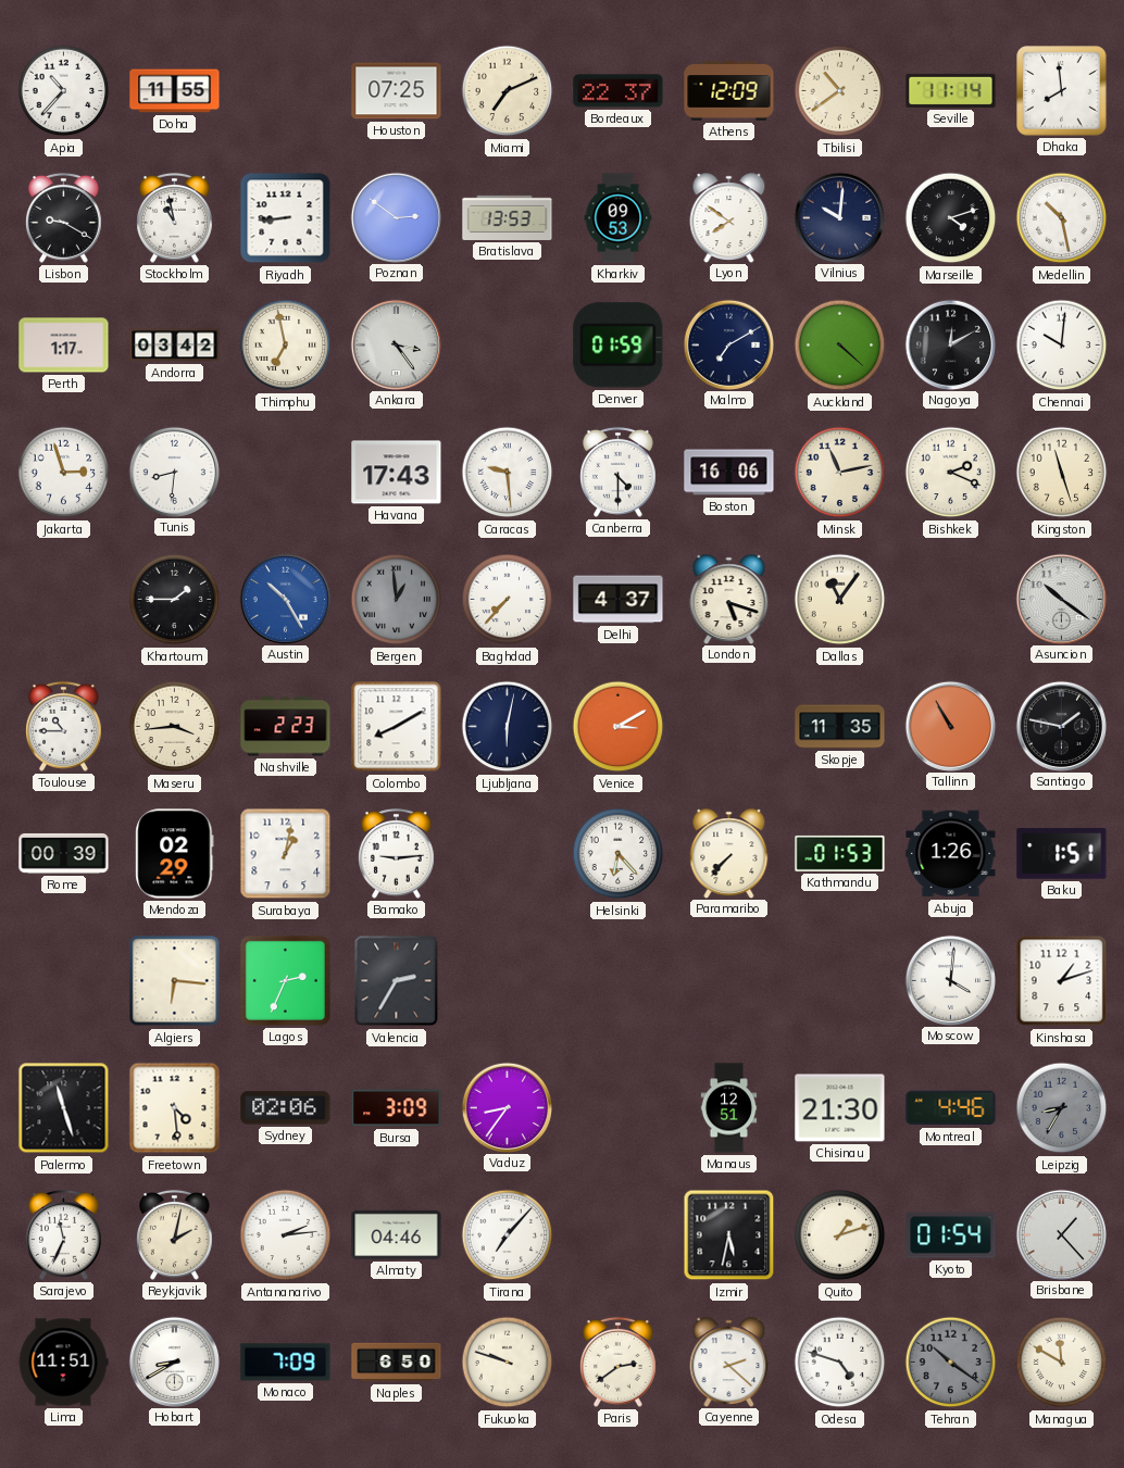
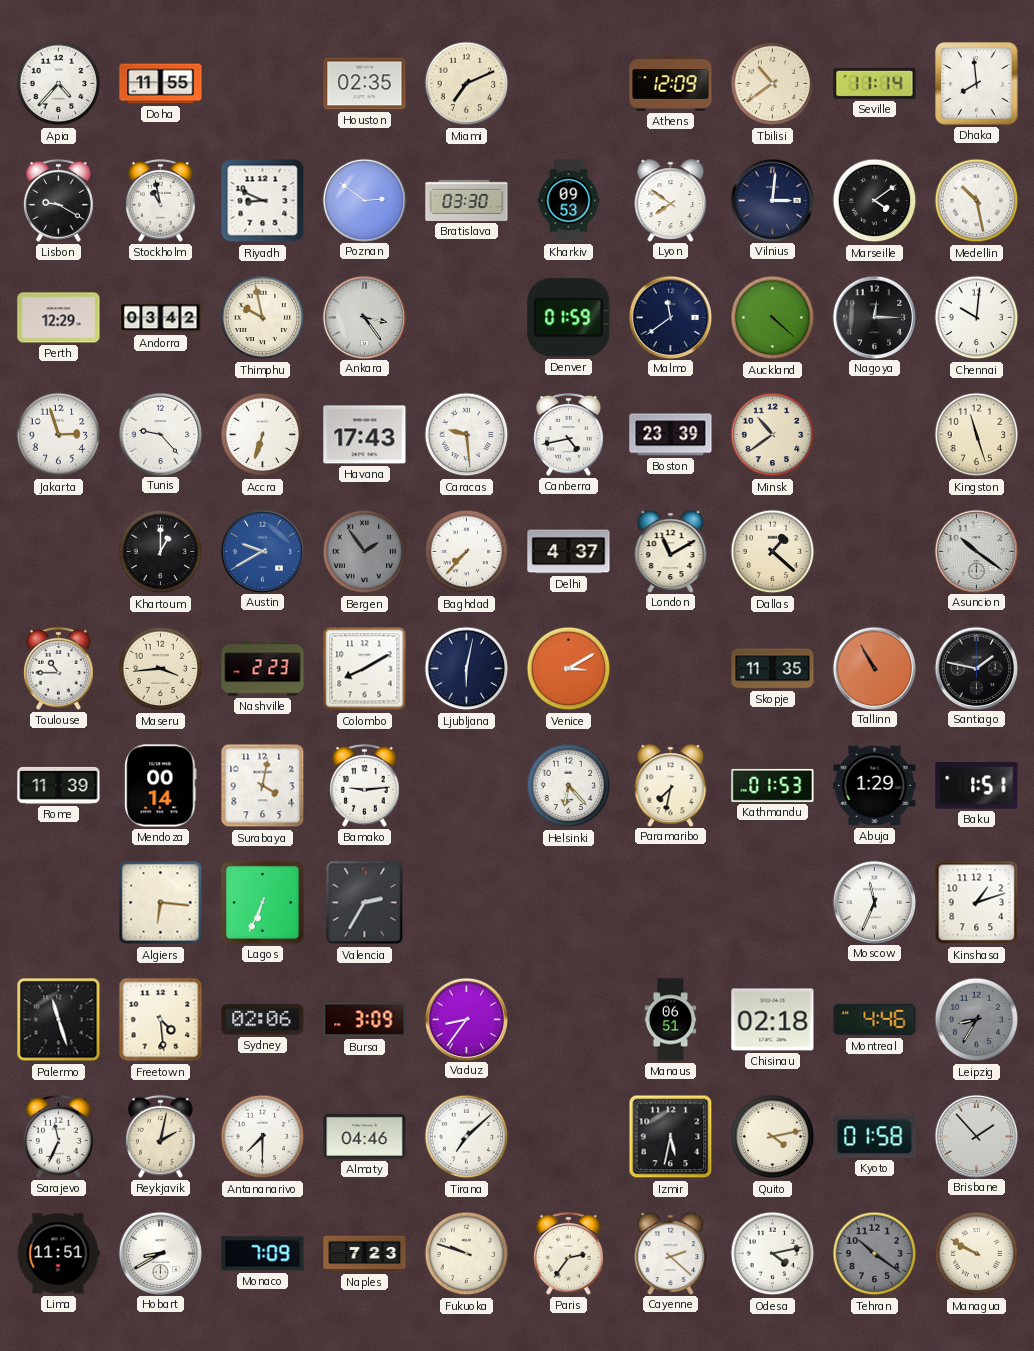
Apia: 10:37 -> 4:37
Houston: 07:25 -> 02:35
Bordeaux: 22:37 -> none
Riyadh: 8:44 -> 8:49
Bratislava: 13:53 -> 03:30
Vilnius: 10:01 -> 3:01
Marseille: 4:12 -> 4:09
Perth: 1:17 -> 12:29
Thimphu: 6:58 -> 9:58
Malmo: 7:10 -> 11:39
Nagoya: 12:10 -> 12:15
Tunis: 8:31 -> 9:23
Accra: none -> 6:33
Canberra: 4:30 -> 4:43
Boston: 16:06 -> 23:39
Minsk: 11:13 -> 10:39
Bishkek: 2:19 -> none
Khartoum: 1:45 -> 1:00
Austin: 10:25 -> 9:40
Bergen: 12:59 -> 1:54
London: 5:18 -> 11:10
Dallas: 11:06 -> 1:22
Rome: 00:39 -> 11:39
Mendoza: 02:29 -> 00:14
Surabaya: 1:02 -> 4:02
Paramaribo: 7:37 -> 7:32
Abuja: 1:26 -> 1:29
Lagos: 2:34 -> 6:34
Moscow: 4:01 -> 11:34
Manaus: 12:51 -> 06:51
Chisinau: 21:30 -> 02:18
Antananarivo: 2:14 -> 7:30
Tirana: 7:07 -> 7:08
Quito: 1:12 -> 4:13
Kyoto: 01:54 -> 01:58
Brisbane: 1:23 -> 1:53
Naples: 6:50 -> 7:23
Paris: 2:39 -> 2:36
Odesa: 4:48 -> 4:13
Managua: 11:50 -> 9:50
